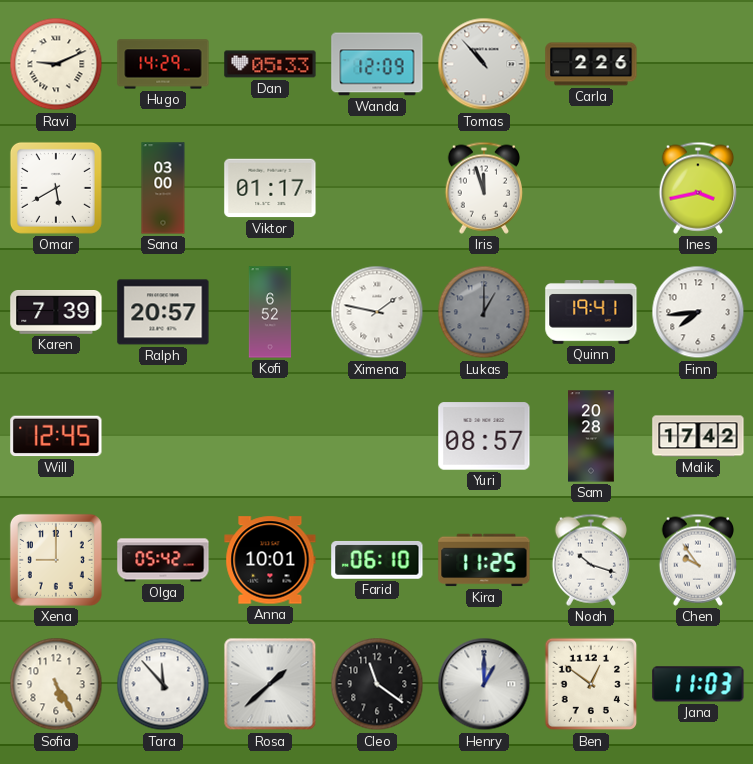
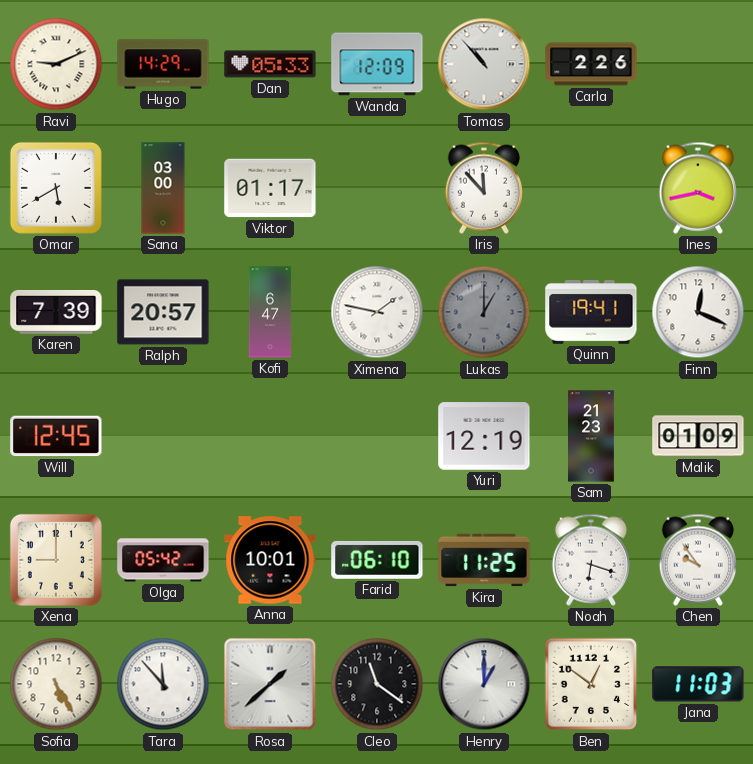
Iris: 11:57 -> 11:53
Kofi: 6:52 -> 6:47
Finn: 7:44 -> 12:19
Yuri: 08:57 -> 12:19
Sam: 20:28 -> 21:23
Malik: 17:42 -> 01:09
Noah: 10:18 -> 6:18
